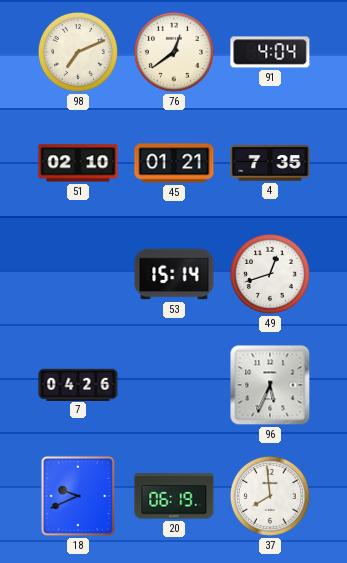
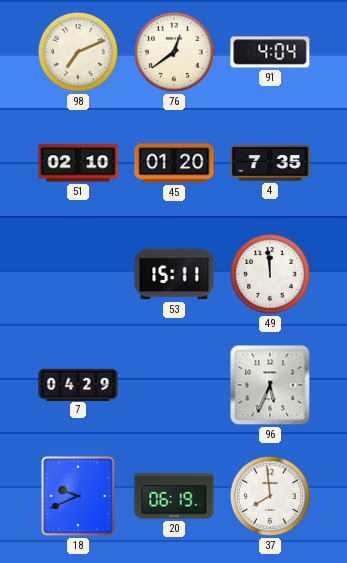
45: 01:21 -> 01:20
53: 15:14 -> 15:11
49: 12:42 -> 11:59
7: 04:26 -> 04:29
